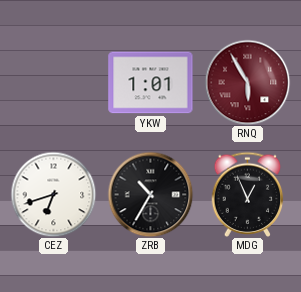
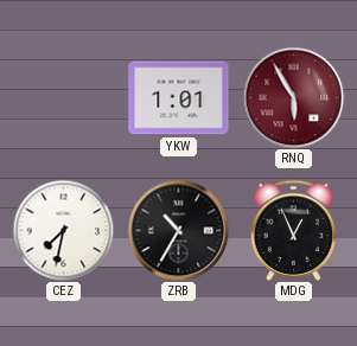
CEZ: 6:42 -> 7:32
